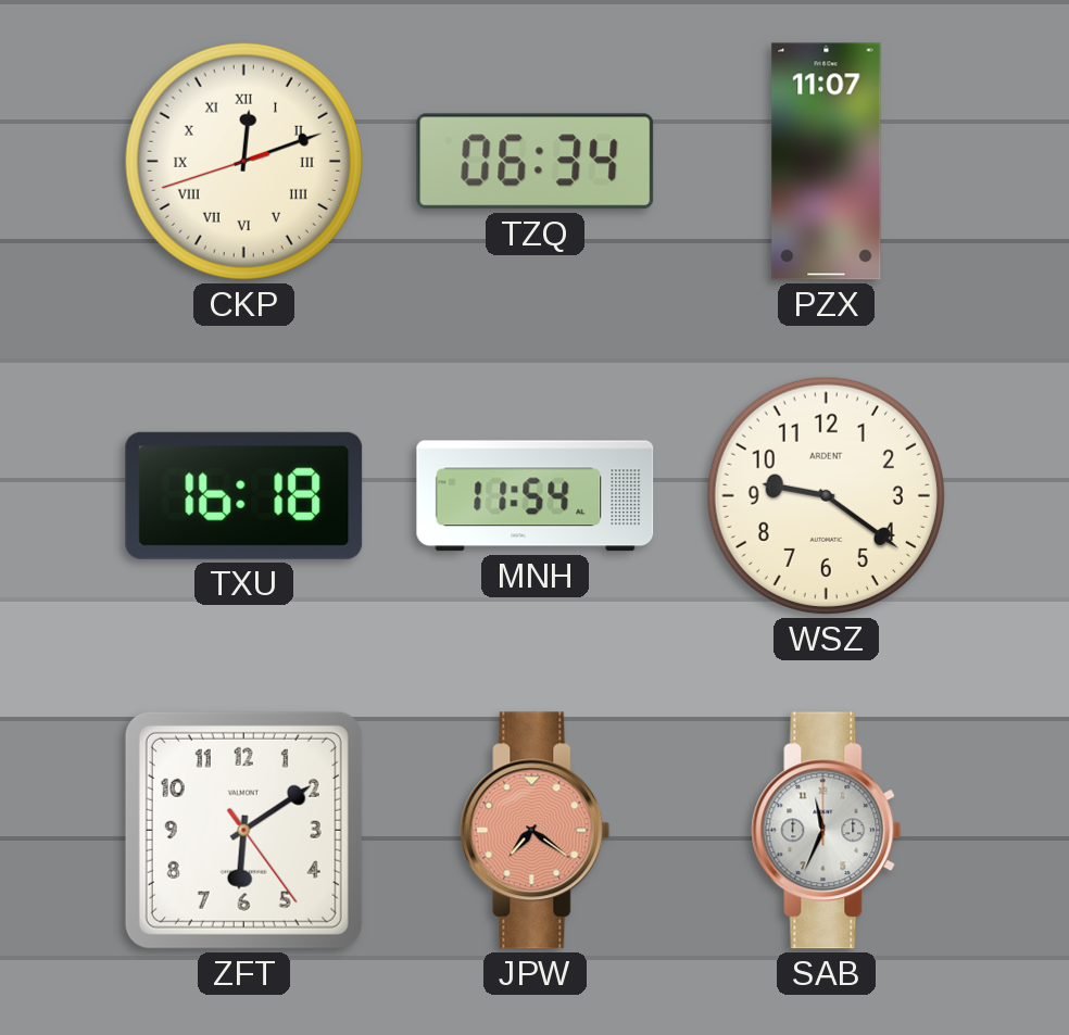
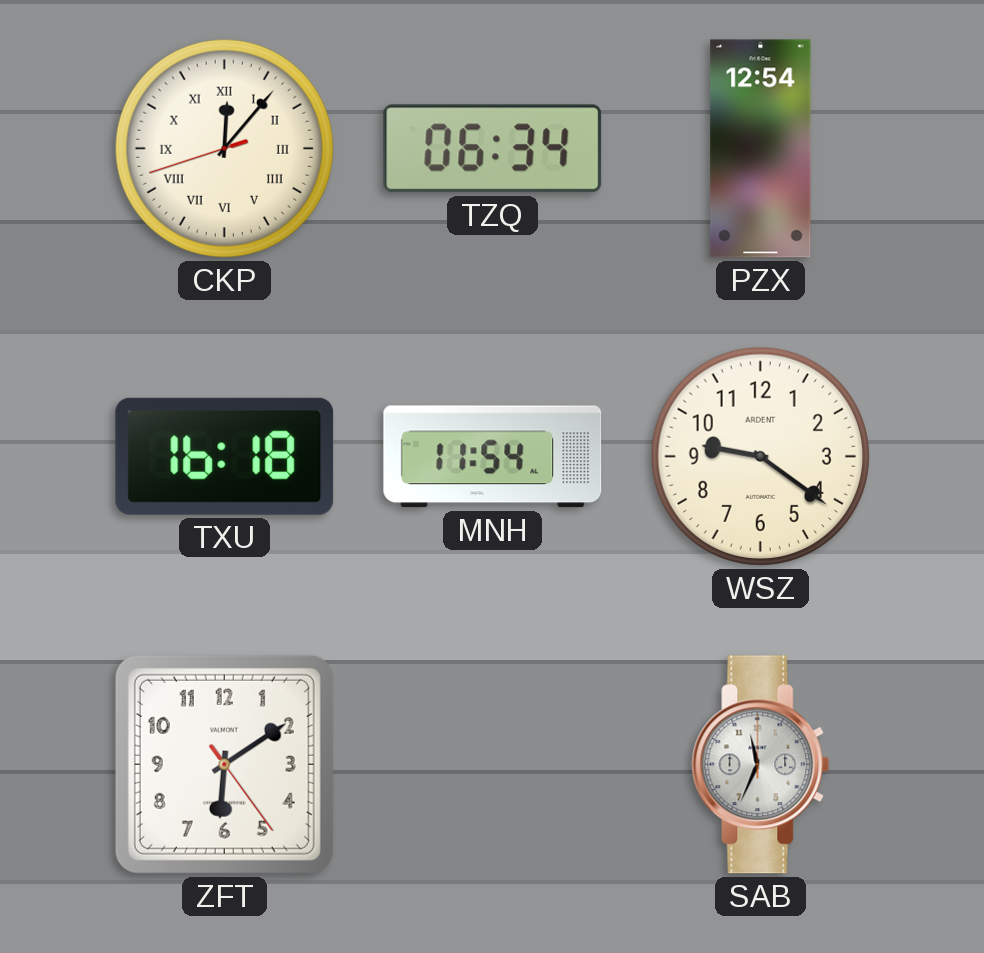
CKP: 12:11 -> 12:06
PZX: 11:07 -> 12:54
JPW: 7:21 -> none
